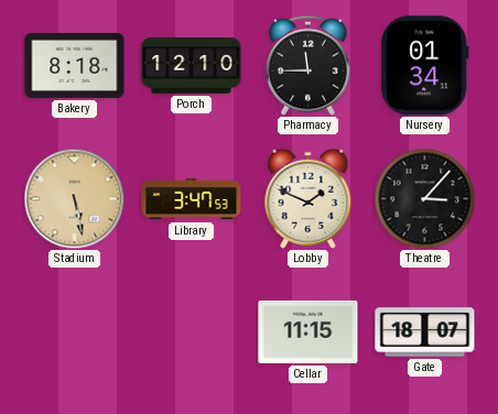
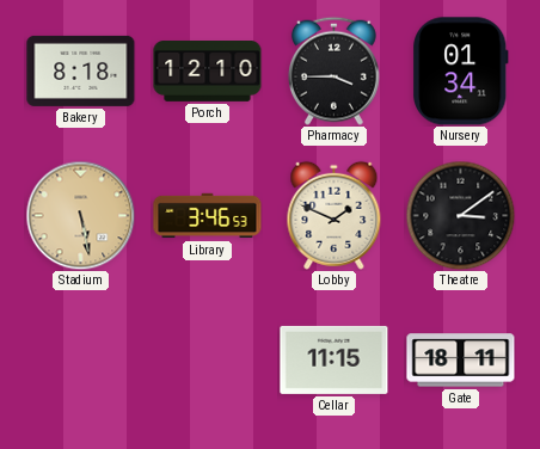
Pharmacy: 11:45 -> 3:45
Library: 3:47 -> 3:46
Theatre: 3:07 -> 3:09
Gate: 18:07 -> 18:11
